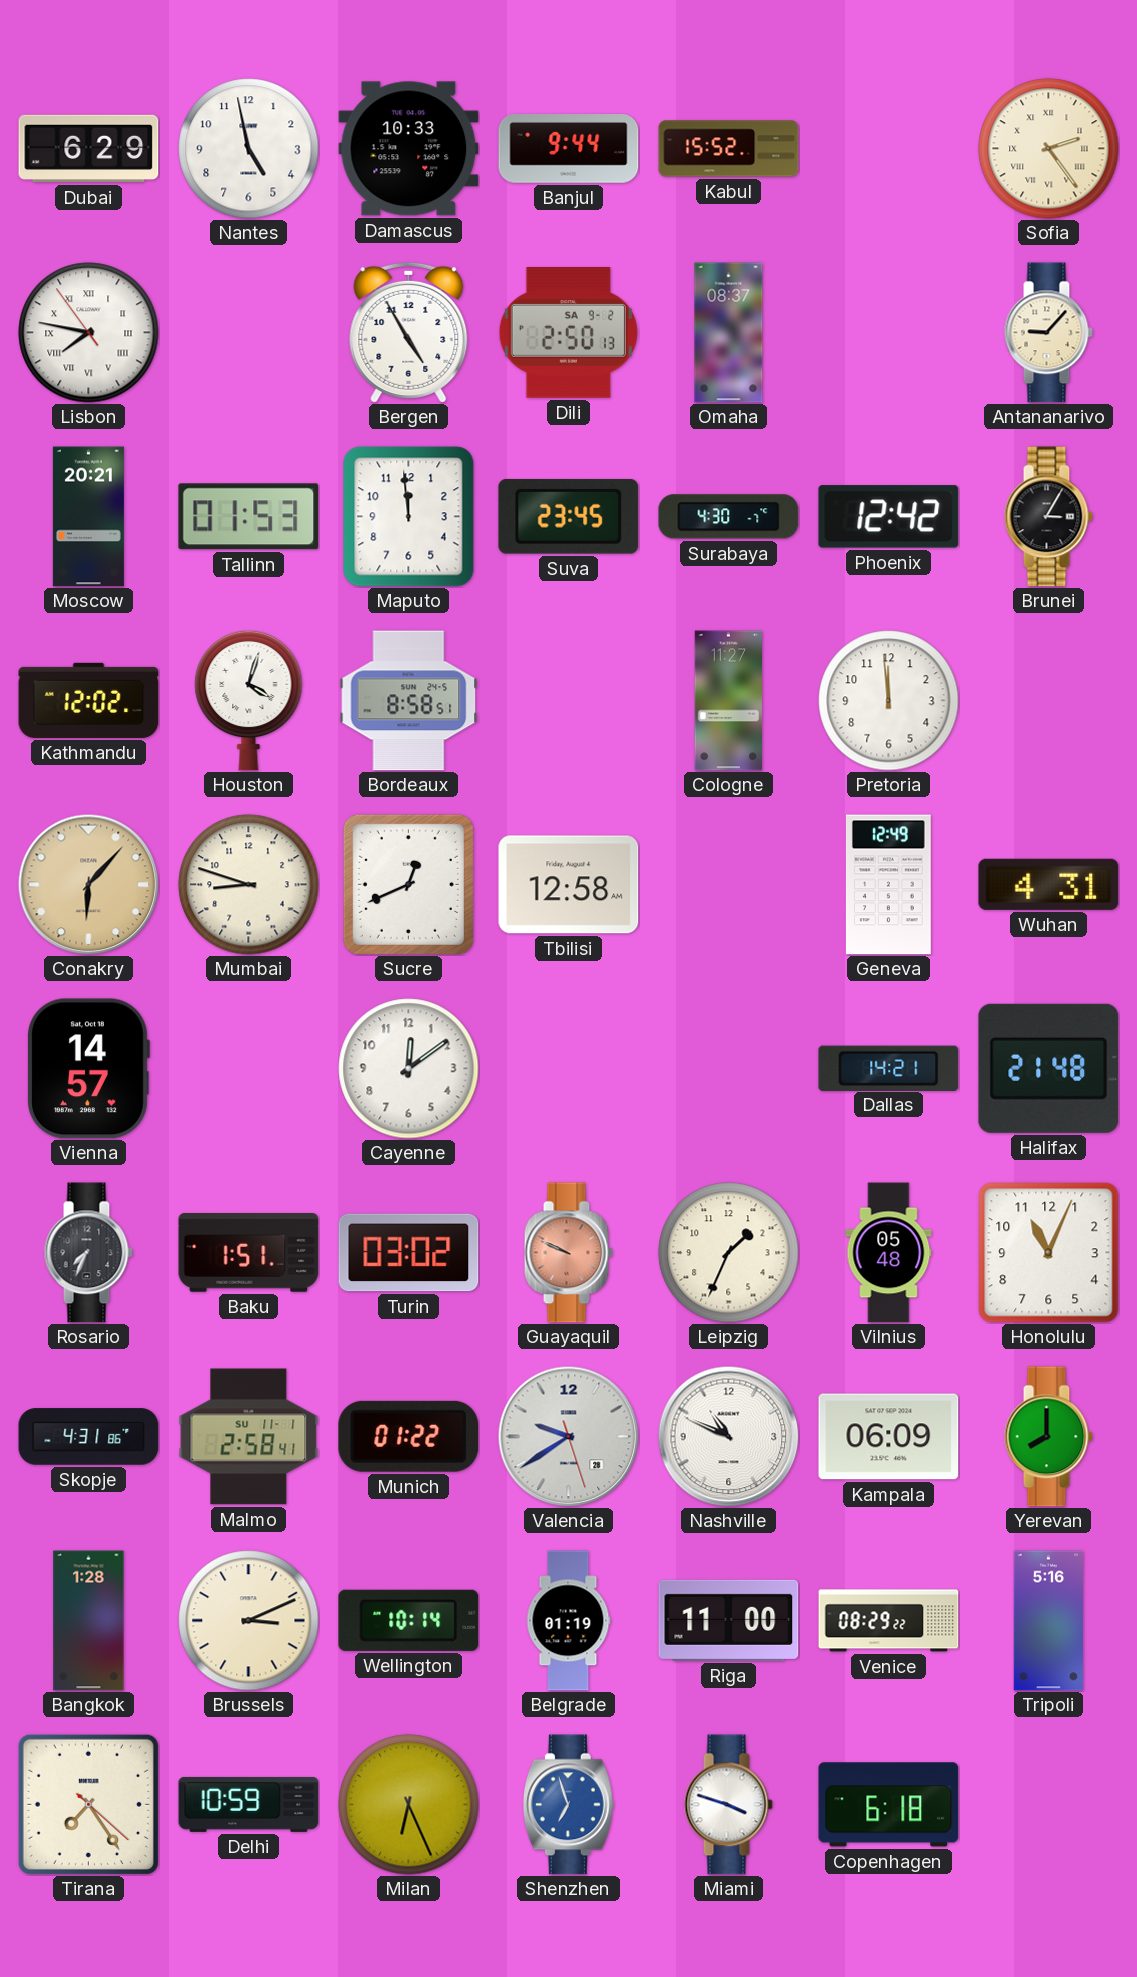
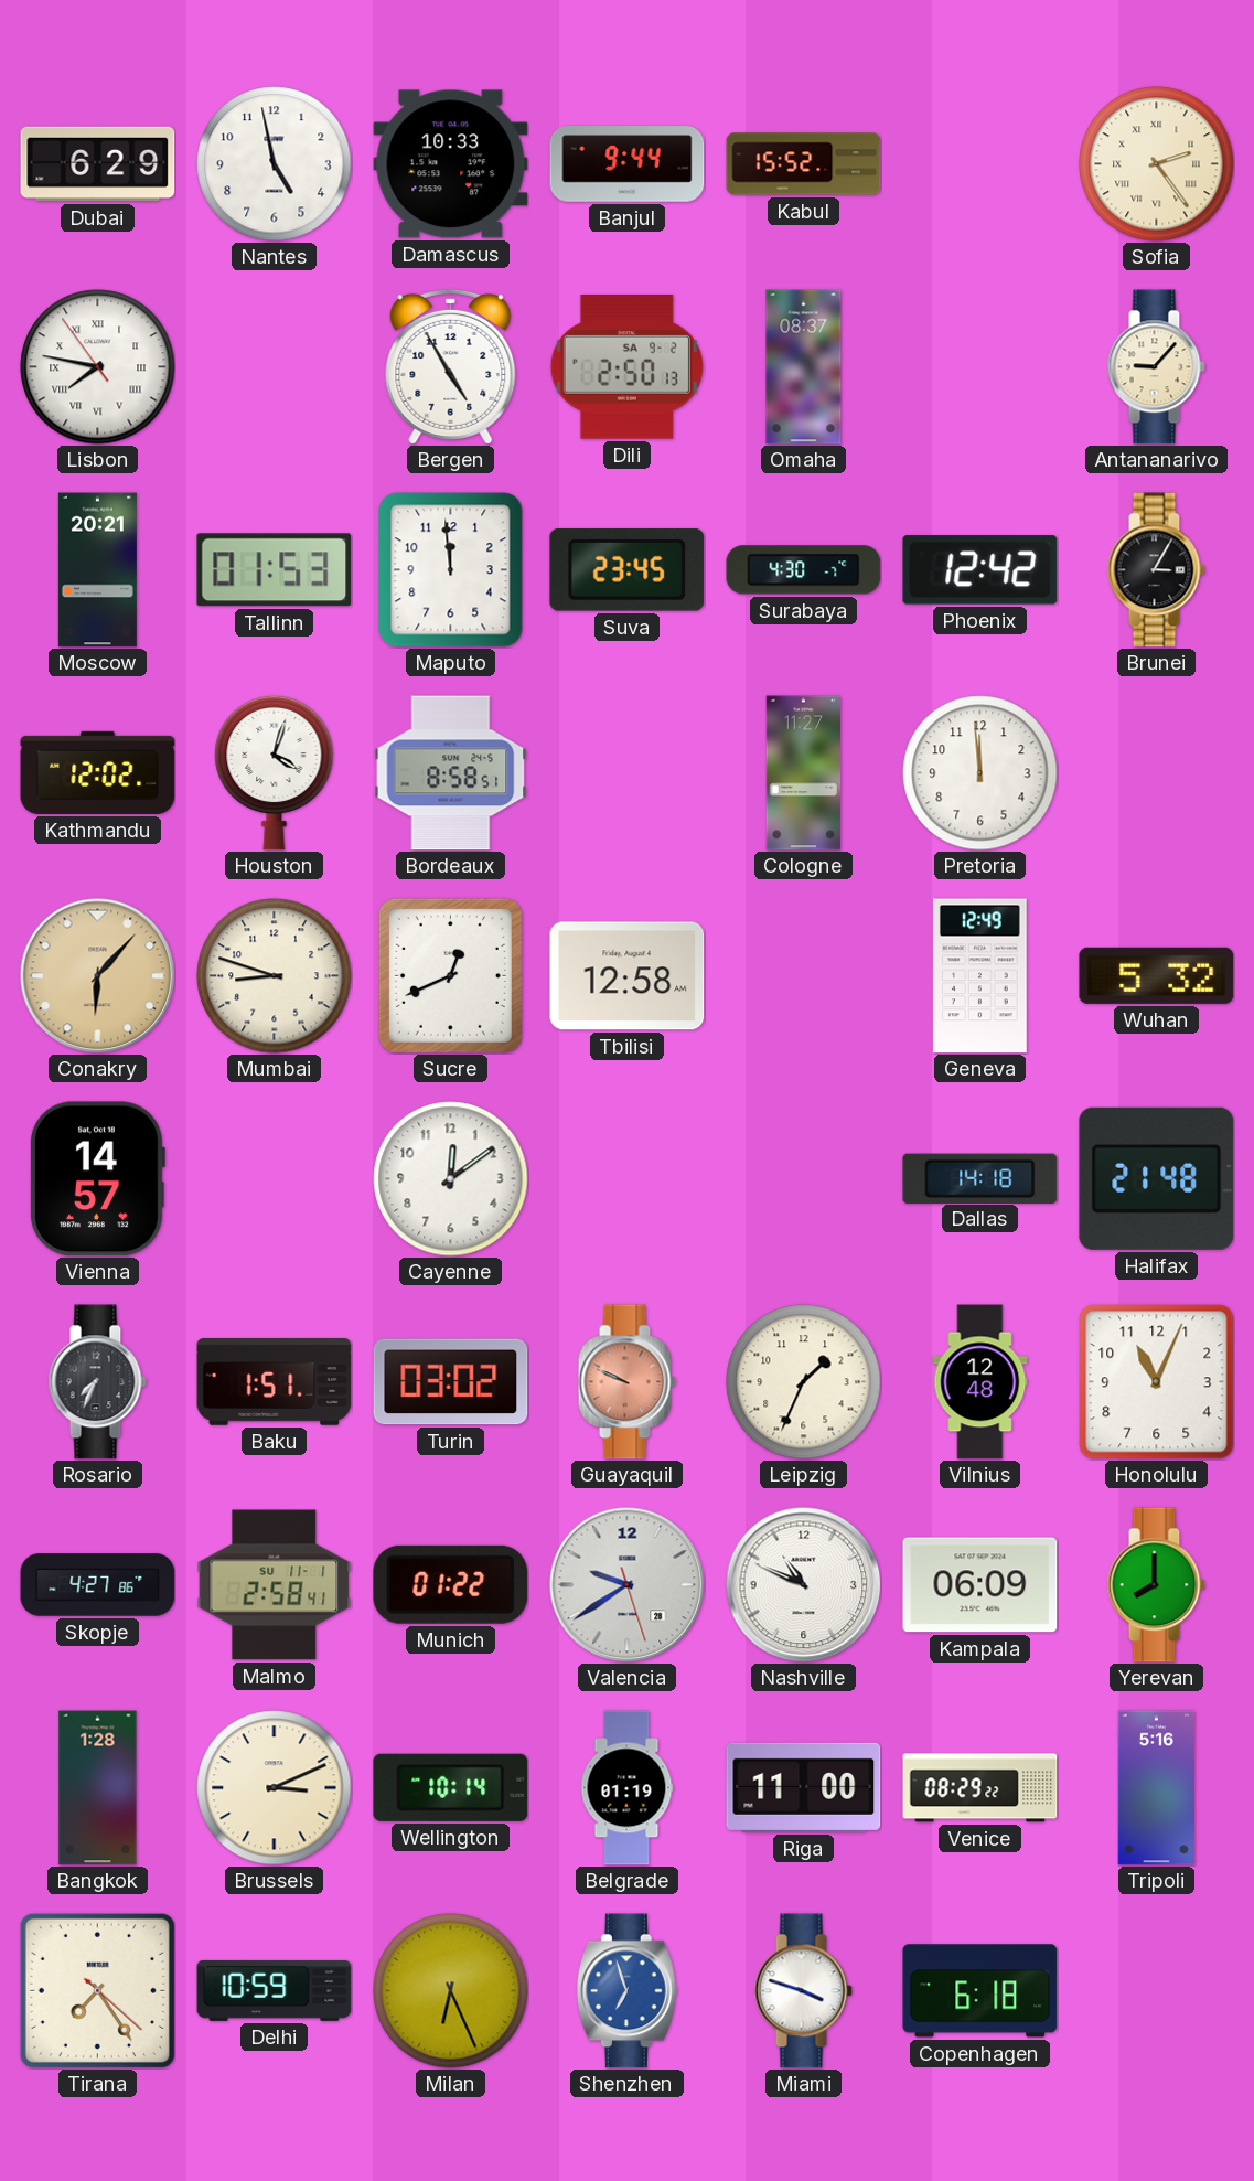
Wuhan: 4:31 -> 5:32
Dallas: 14:21 -> 14:18
Vilnius: 05:48 -> 12:48
Skopje: 4:31 -> 4:27
